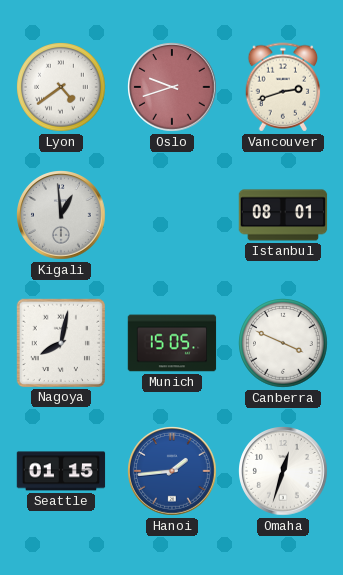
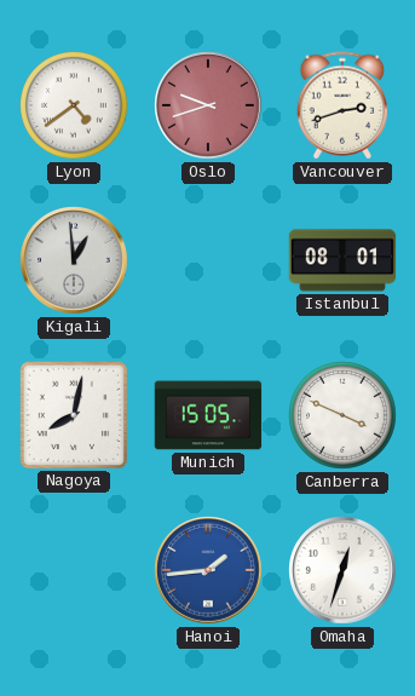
Seattle: 01:15 -> none
